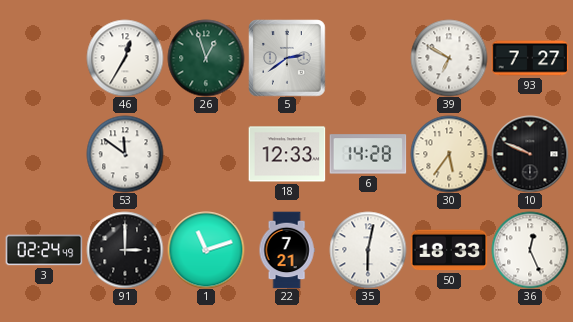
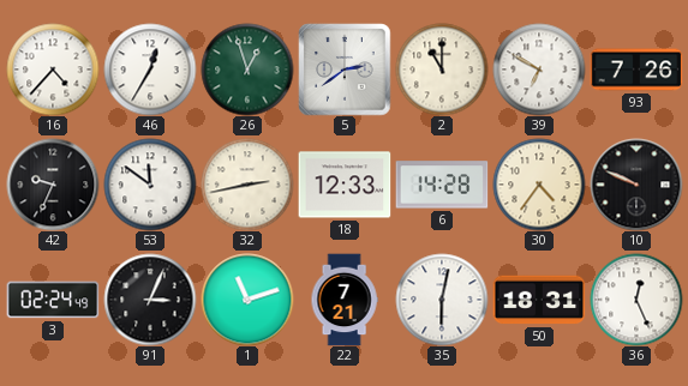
16: none -> 4:37
2: none -> 11:00
93: 7:27 -> 7:26
42: none -> 9:34
32: none -> 2:43
30: 5:36 -> 4:36
91: 3:00 -> 3:04
50: 18:33 -> 18:31
